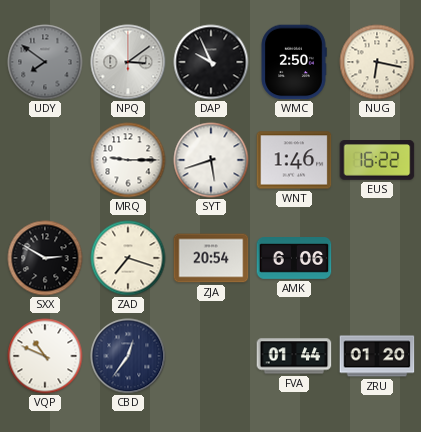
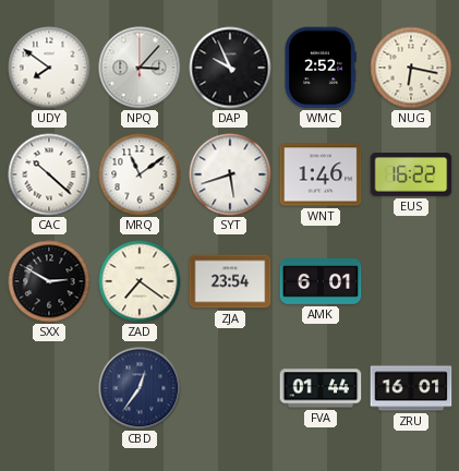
UDY dial: grey -> white
NPQ: 3:09 -> 3:07
WMC: 2:50 -> 2:52
CAC: none -> 10:22
MRQ: 9:15 -> 11:09
ZAD: 7:18 -> 7:21
ZJA: 20:54 -> 23:54
AMK: 6:06 -> 6:01
VQP: 10:49 -> none
ZRU: 01:20 -> 16:01
